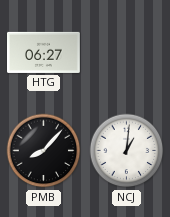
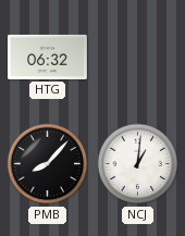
HTG: 06:27 -> 06:32
